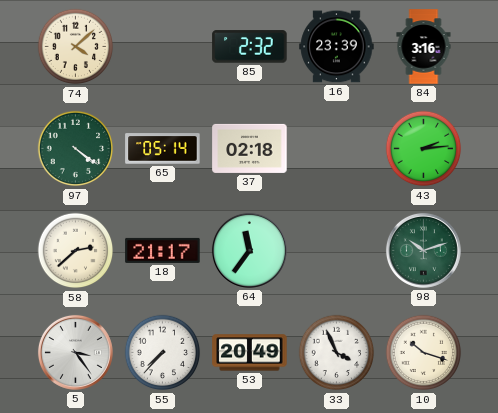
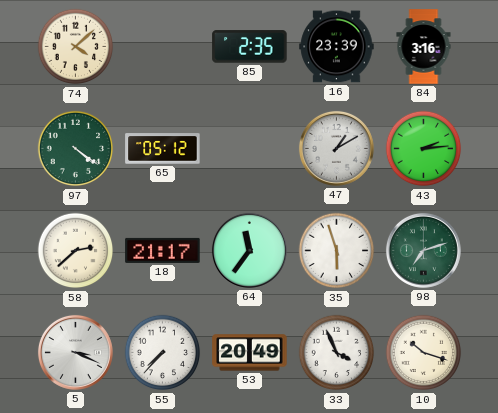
85: 2:32 -> 2:35
65: 05:14 -> 05:12
37: 02:18 -> none
47: none -> 1:10
35: none -> 5:57
98: 10:12 -> 7:12
5: 3:24 -> 3:19
